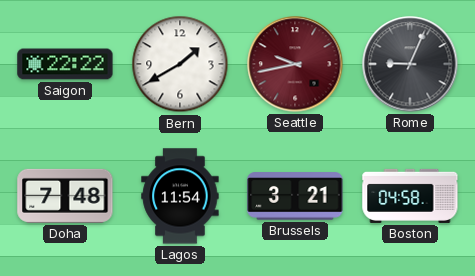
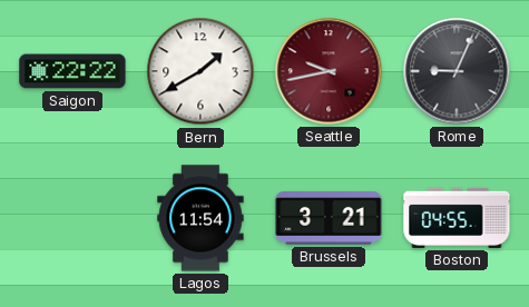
Doha: 7:48 -> none
Boston: 04:58 -> 04:55
